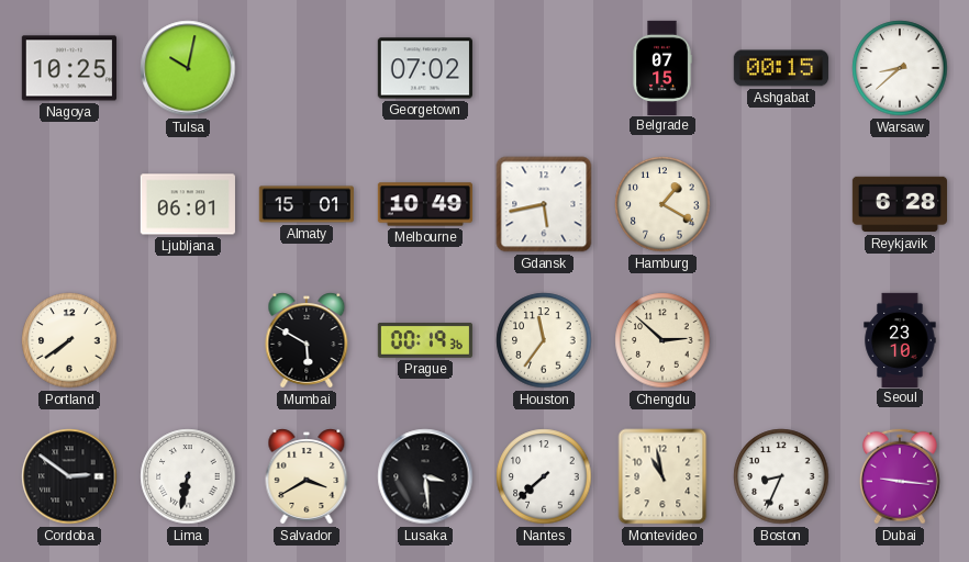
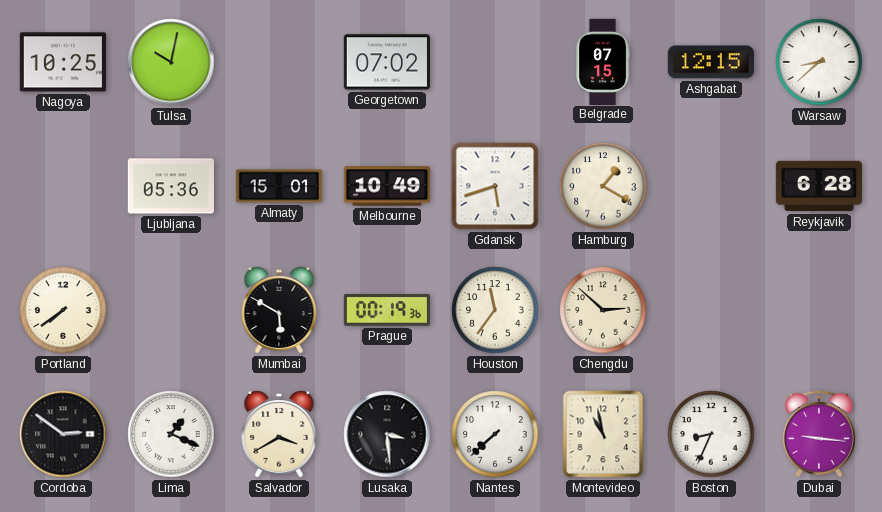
Ashgabat: 00:15 -> 12:15
Ljubljana: 06:01 -> 05:36
Gdansk: 5:43 -> 5:42
Seoul: 23:10 -> none
Lima: 6:32 -> 1:19
